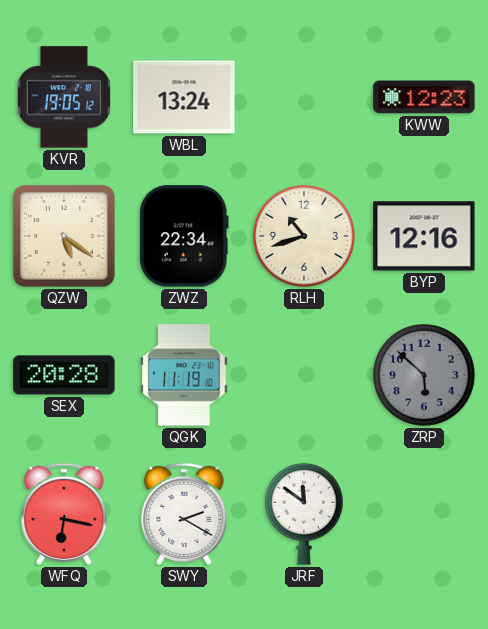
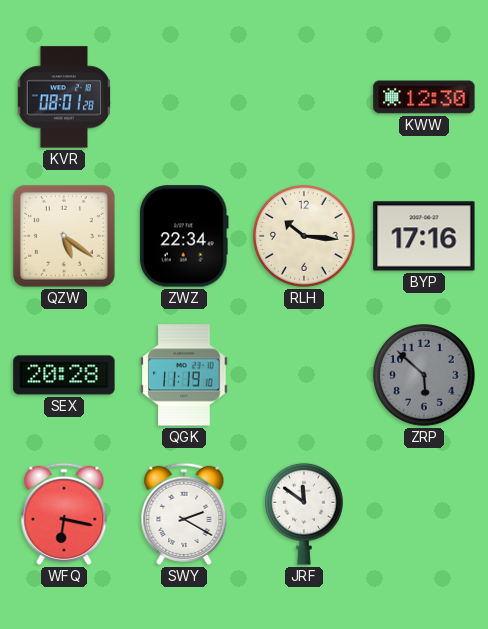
KVR: 19:05 -> 08:01
WBL: 13:24 -> none
KWW: 12:23 -> 12:30
RLH: 10:42 -> 10:16
BYP: 12:16 -> 17:16
